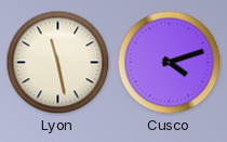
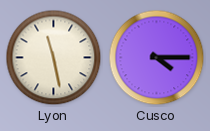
Cusco: 4:12 -> 4:15
